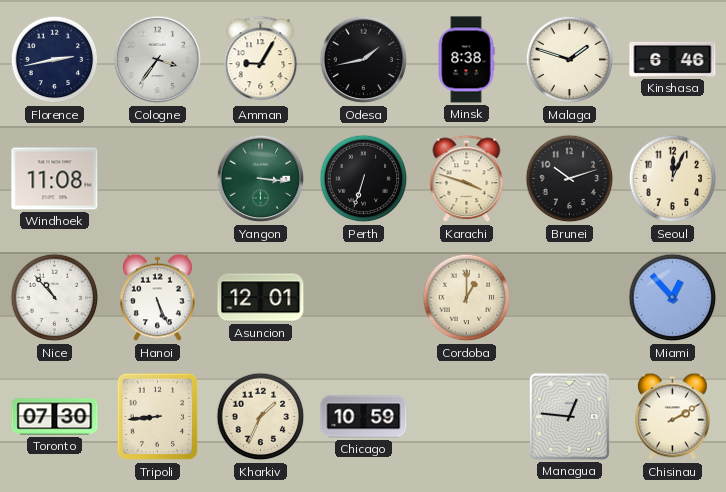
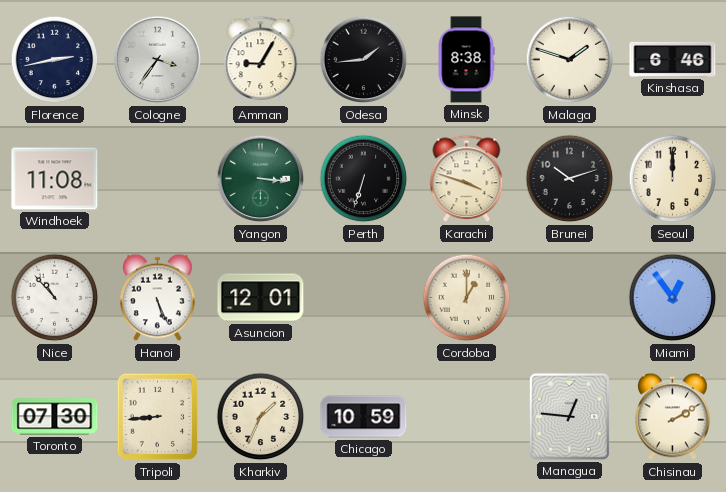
Odesa: 1:43 -> 1:44
Seoul: 12:04 -> 12:00
Miami: 12:53 -> 12:54
